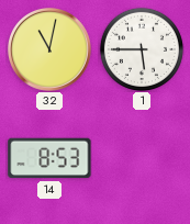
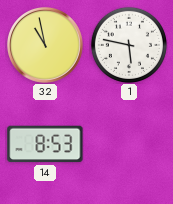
32: 11:02 -> 10:58
1: 5:45 -> 5:47
